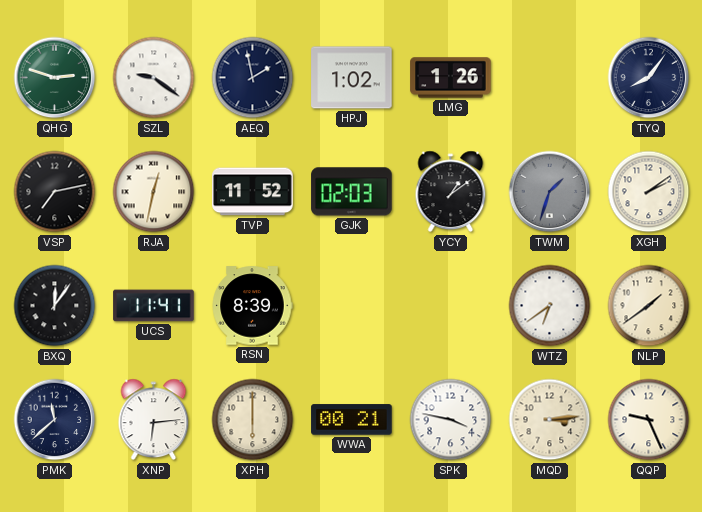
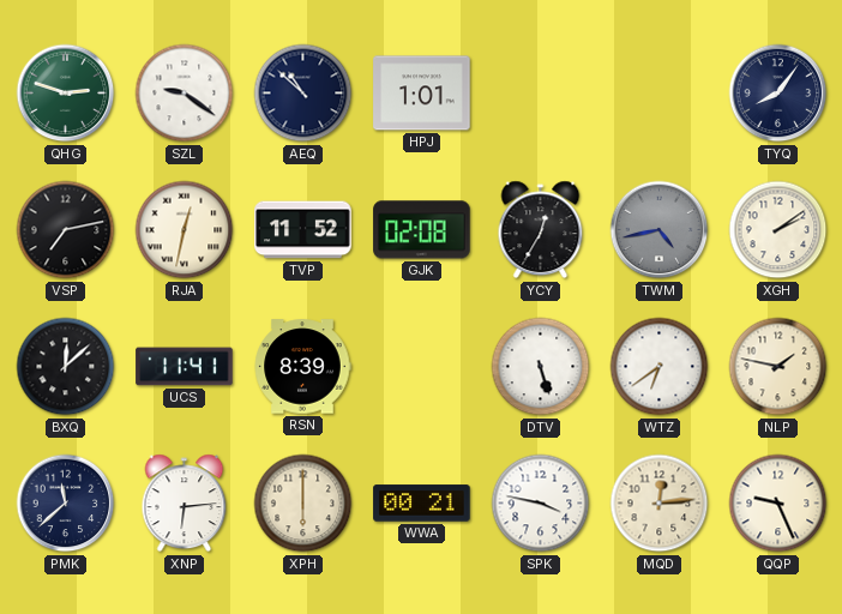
AEQ: 1:58 -> 10:52
HPJ: 1:02 -> 1:01
LMG: 1:26 -> none
GJK: 02:03 -> 02:08
YCY: 1:09 -> 12:35
TWM: 1:33 -> 4:43
BXQ: 12:06 -> 12:08
DTV: none -> 5:27
NLP: 1:39 -> 1:47
MQD: 3:14 -> 12:14
